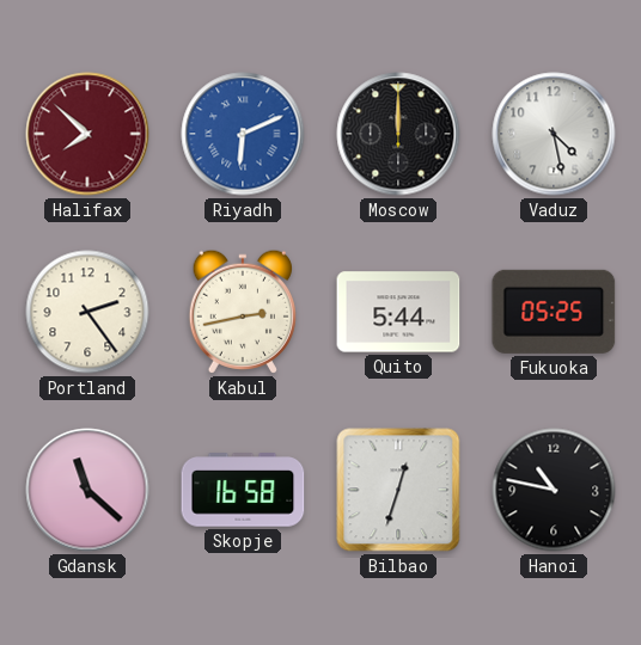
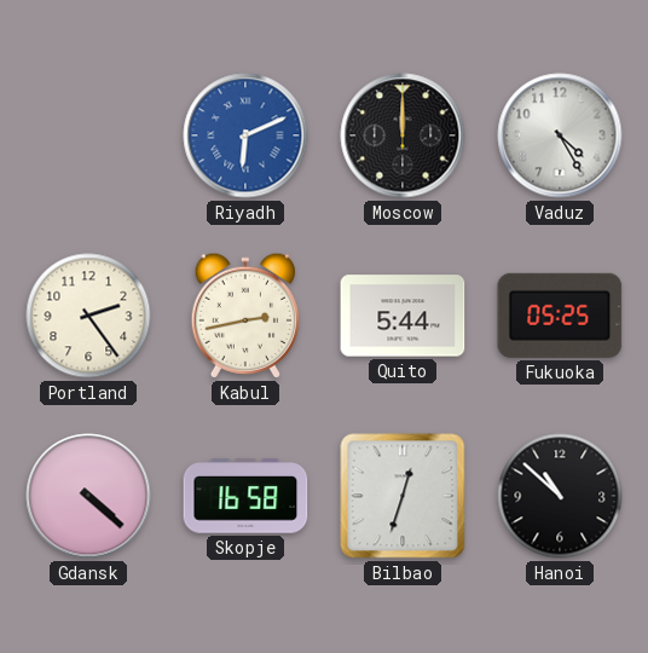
Halifax: 7:52 -> none
Vaduz: 4:28 -> 4:25
Gdansk: 11:22 -> 4:22
Hanoi: 10:47 -> 10:52
